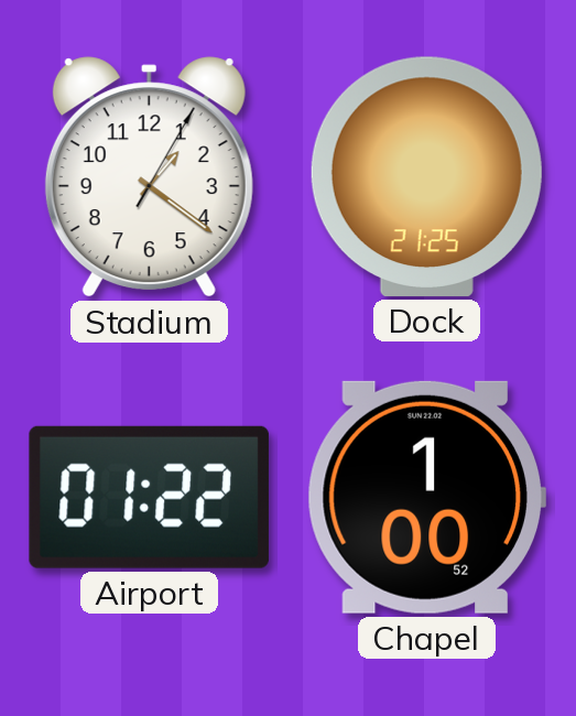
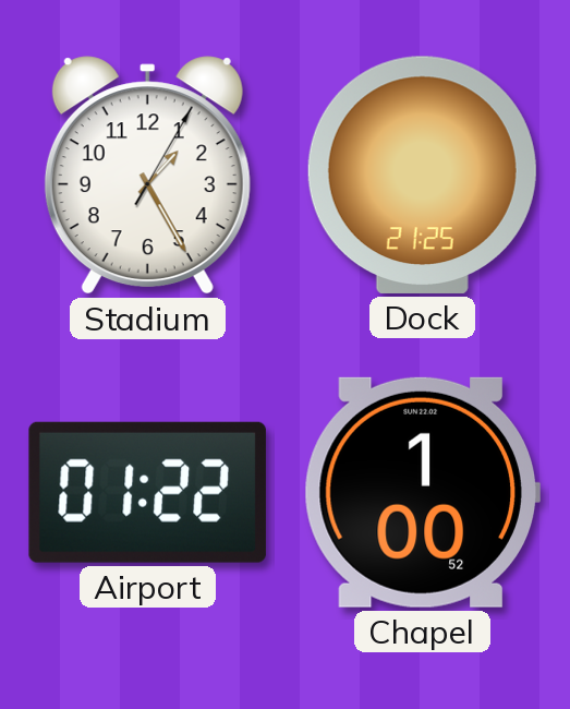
Stadium: 1:21 -> 1:25
